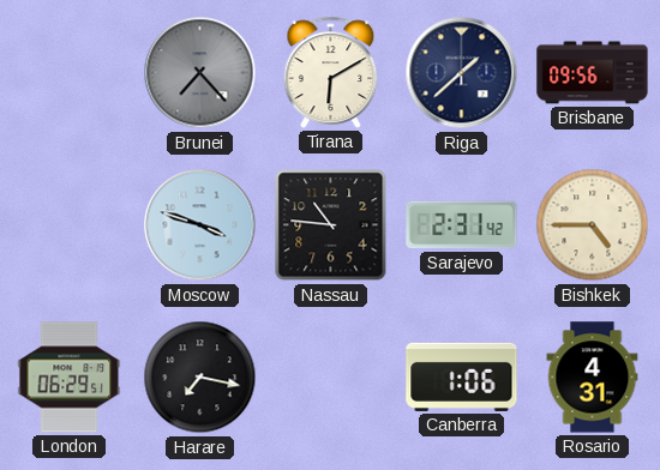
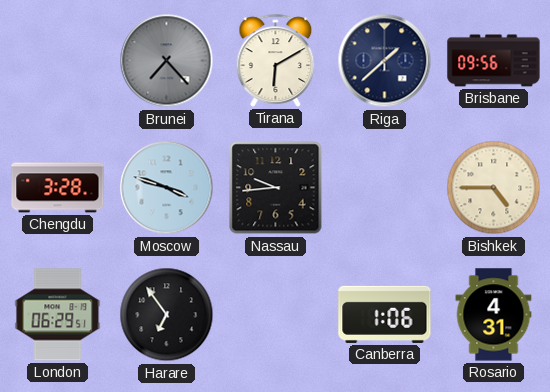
Chengdu: none -> 3:28
Nassau: 10:46 -> 9:44
Sarajevo: 2:31 -> none
Harare: 7:17 -> 6:54
